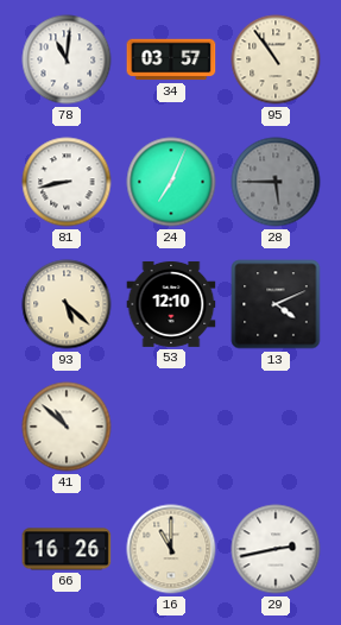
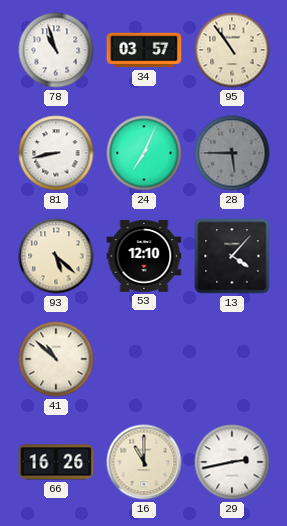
78: 11:01 -> 10:57
13: 4:11 -> 4:07
